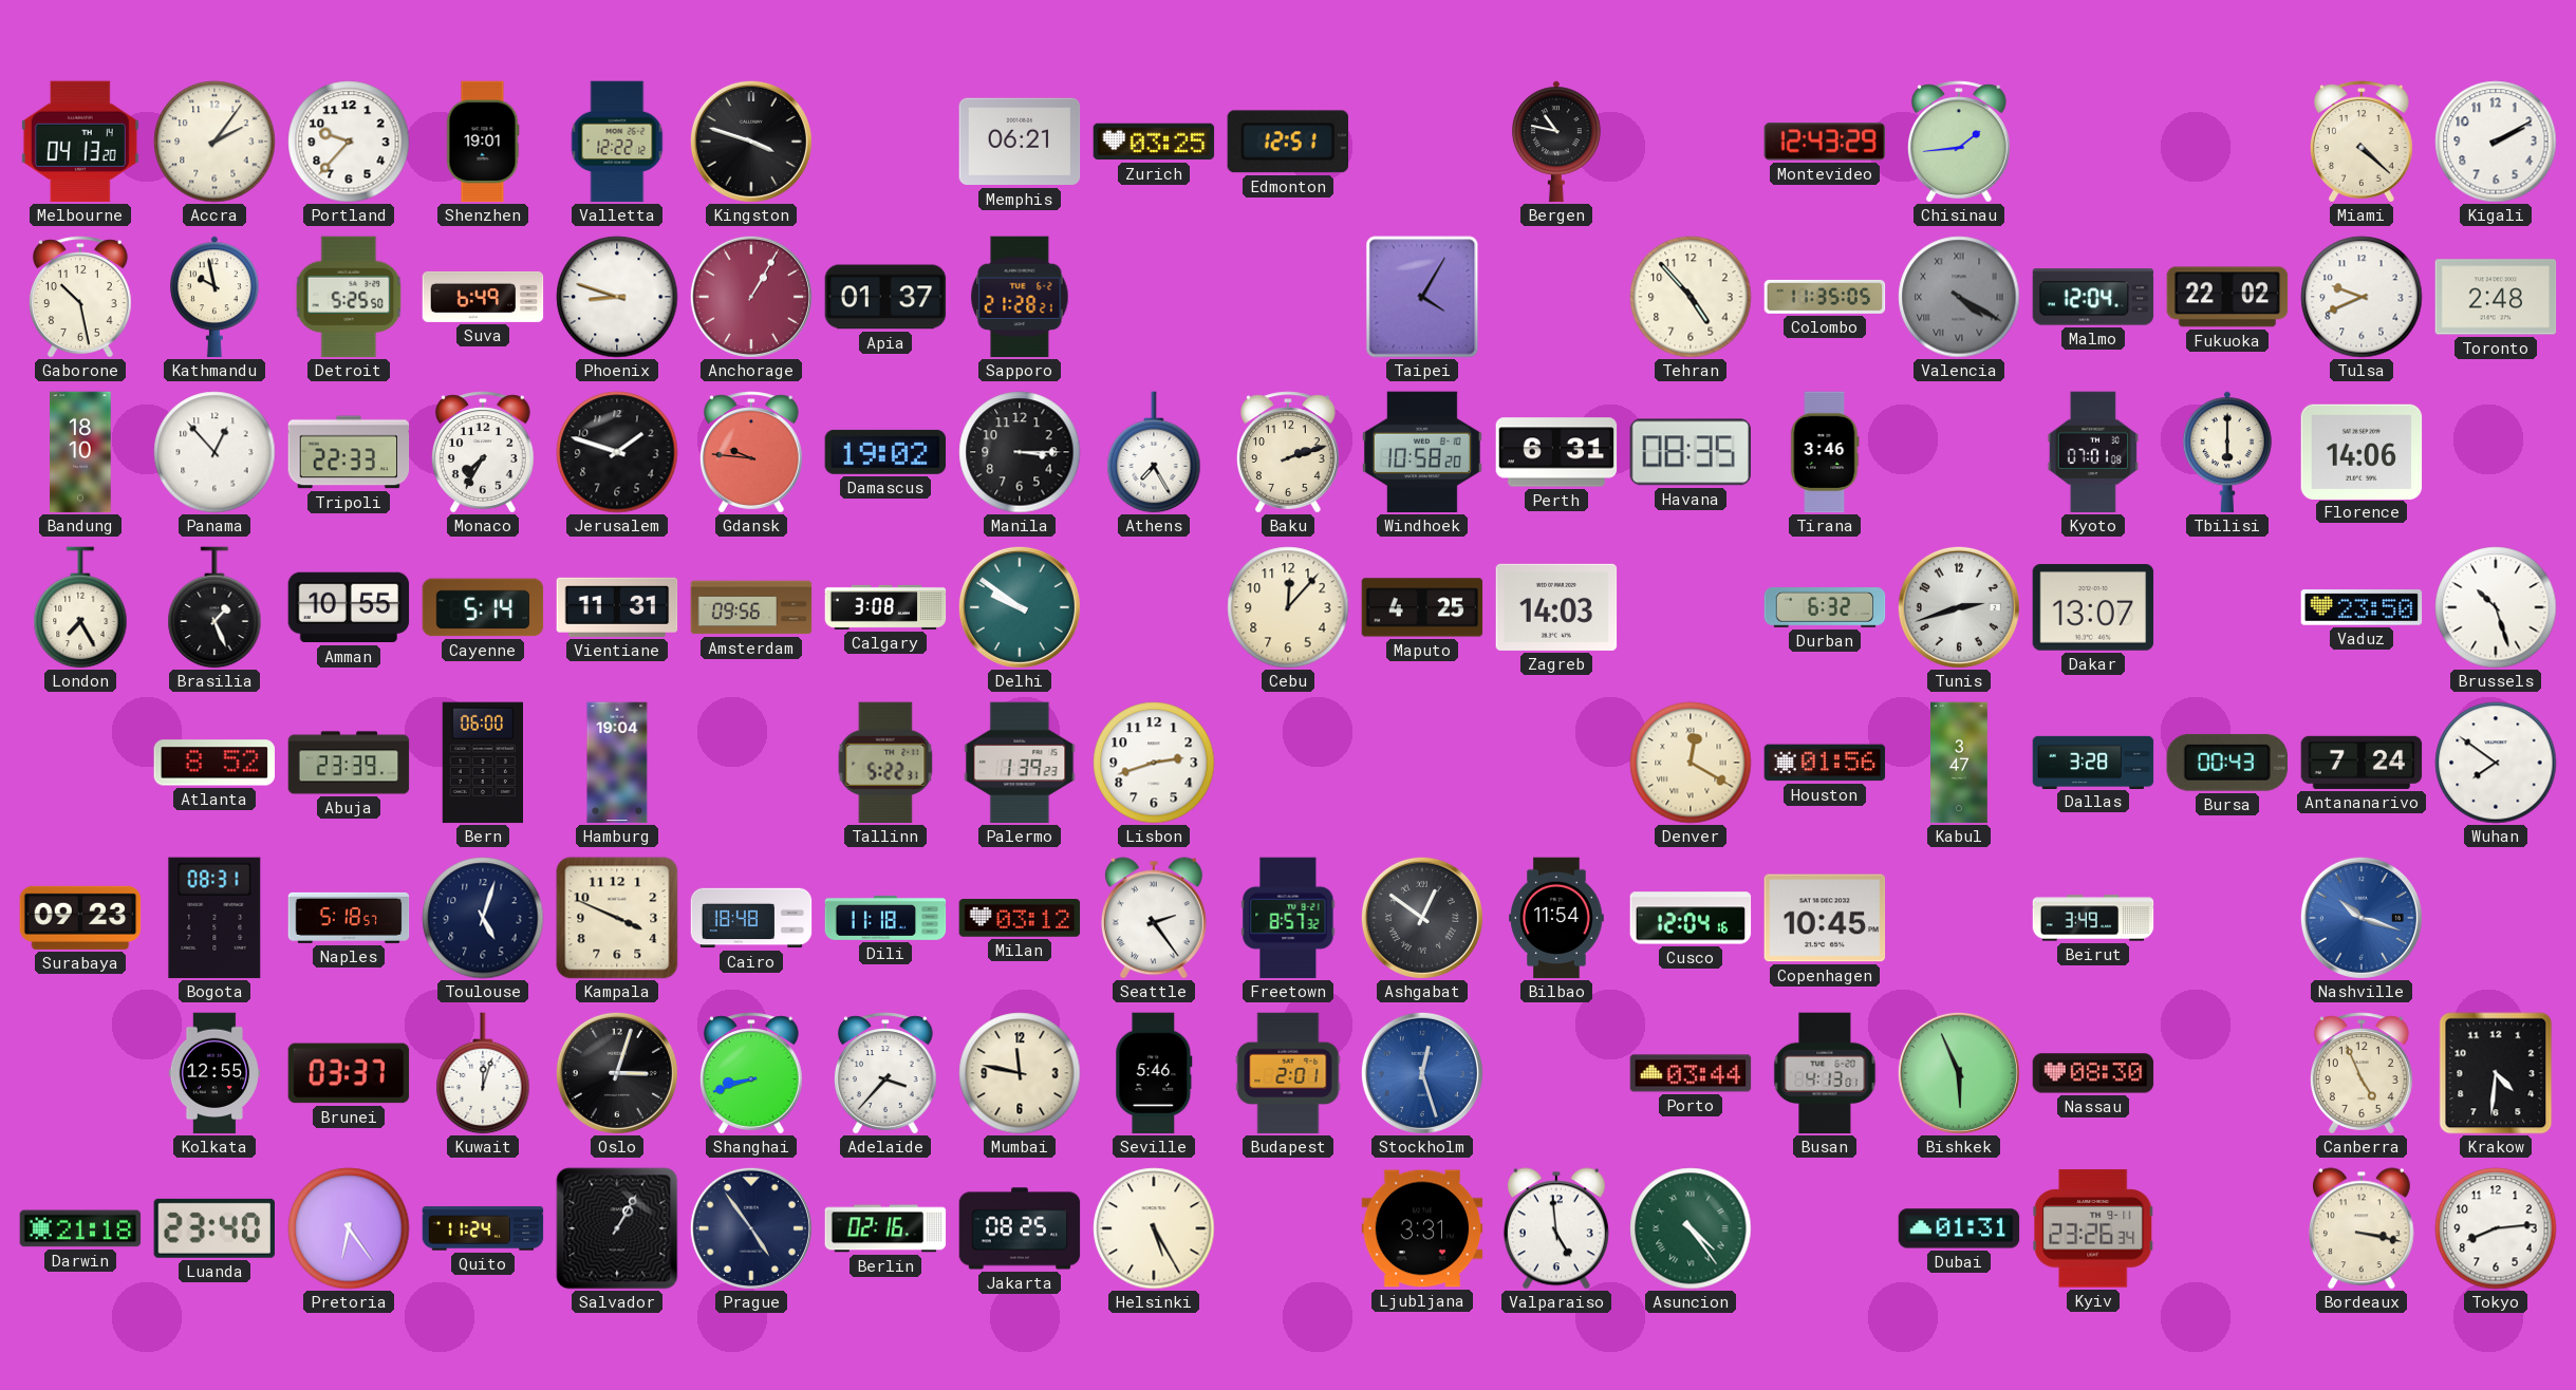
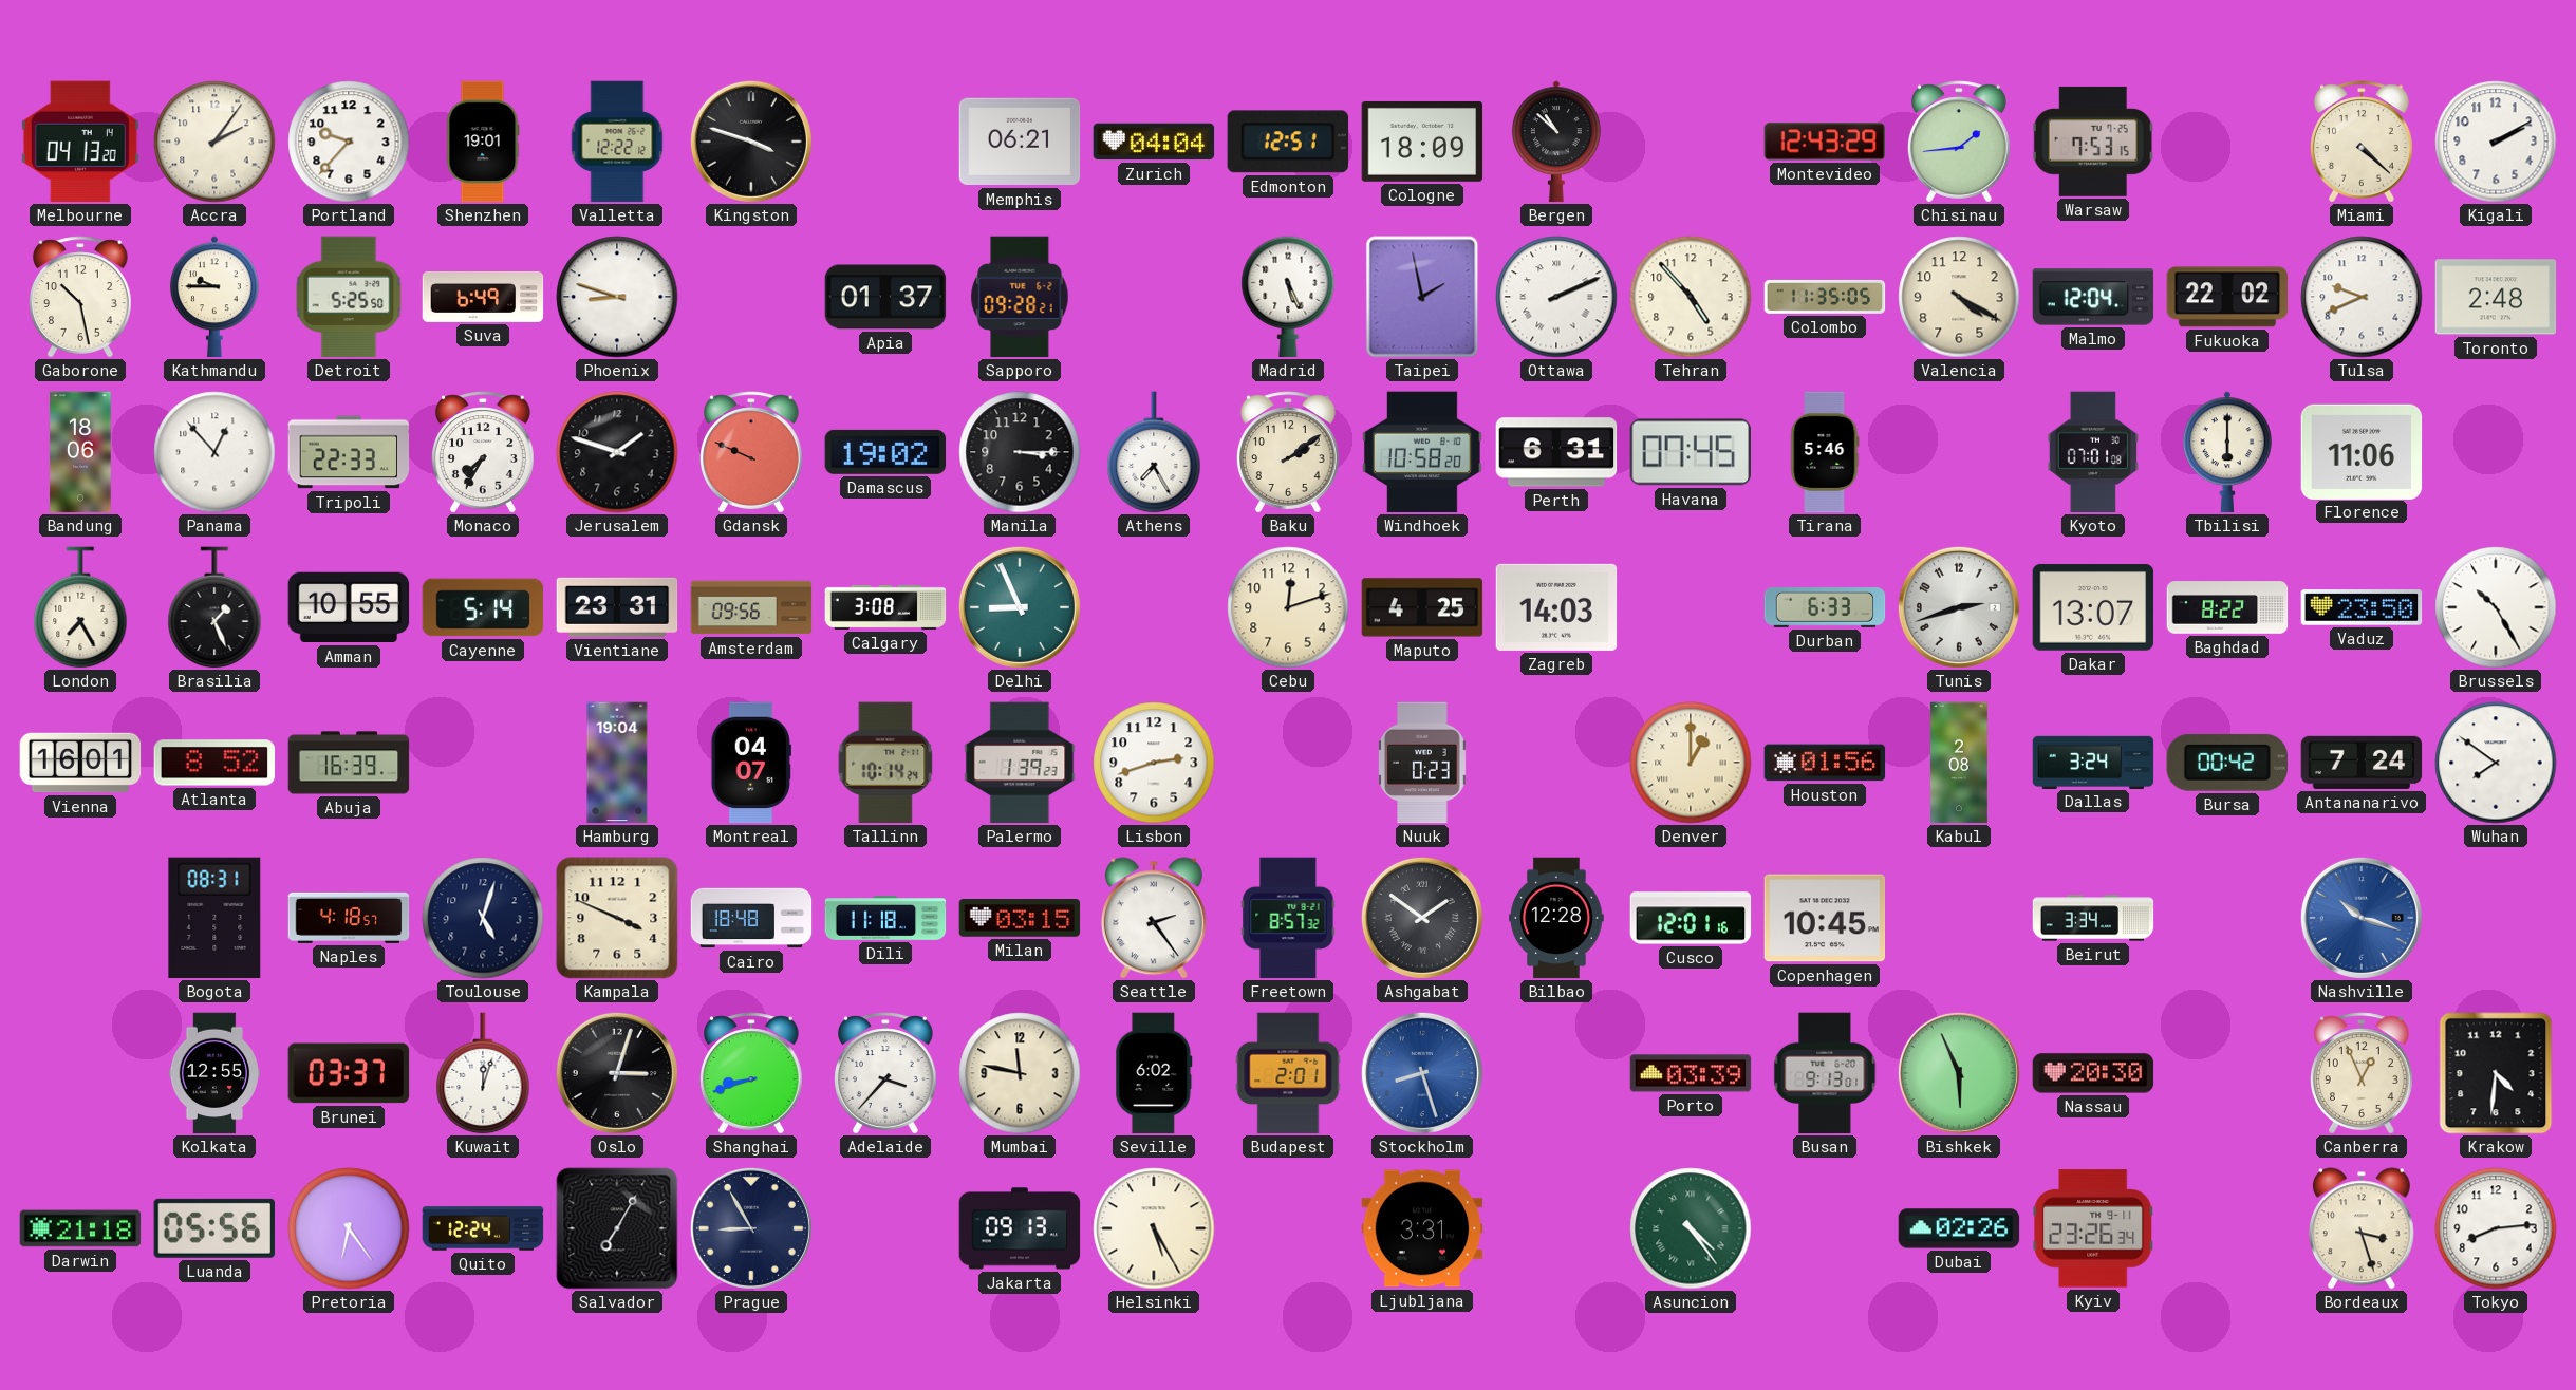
Zurich: 03:25 -> 04:04
Cologne: none -> 18:09
Bergen: 10:47 -> 10:52
Warsaw: none -> 7:53
Kathmandu: 9:58 -> 9:45
Anchorage: 1:05 -> none
Sapporo: 21:28 -> 09:28
Madrid: none -> 5:26
Taipei: 4:05 -> 1:58
Ottawa: none -> 2:11
Valencia dial: grey -> cream
Valencia numerals: Roman -> Arabic
Bandung: 18:10 -> 18:06
Gdansk: 9:46 -> 9:49
Baku: 2:12 -> 2:09
Havana: 08:35 -> 07:45
Tirana: 3:46 -> 5:46
Florence: 14:06 -> 11:06
Vientiane: 11:31 -> 23:31
Delhi: 9:51 -> 8:56
Cebu: 12:07 -> 12:12
Durban: 6:32 -> 6:33
Baghdad: none -> 8:22
Brussels: 10:27 -> 10:25
Vienna: none -> 16:01
Abuja: 23:39 -> 16:39
Bern: 06:00 -> none
Montreal: none -> 04:07
Tallinn: 5:22 -> 10:14
Nuuk: none -> 0:23
Denver: 12:20 -> 1:00
Kabul: 3:47 -> 2:08
Dallas: 3:28 -> 3:24
Bursa: 00:43 -> 00:42
Surabaya: 09:23 -> none
Naples: 5:18 -> 4:18
Milan: 03:12 -> 03:15
Ashgabat: 12:51 -> 1:51
Bilbao: 11:54 -> 12:28
Cusco: 12:04 -> 12:01
Beirut: 3:49 -> 3:34
Seville: 5:46 -> 6:02
Stockholm: 12:27 -> 8:27
Porto: 03:44 -> 03:39
Busan: 4:13 -> 9:13
Nassau: 08:30 -> 20:30
Canberra: 4:56 -> 12:56
Luanda: 23:40 -> 05:56
Quito: 11:24 -> 12:24
Salvador: 1:05 -> 7:05
Prague: 4:54 -> 8:55
Berlin: 02:16 -> none
Jakarta: 08:25 -> 09:13
Valparaiso: 4:59 -> none
Dubai: 01:31 -> 02:26
Bordeaux: 3:17 -> 3:27
